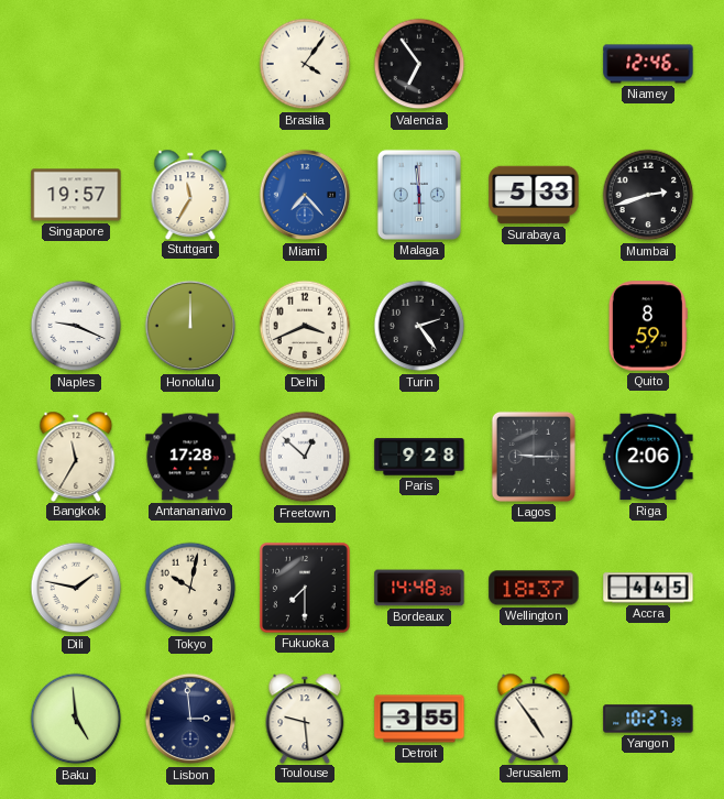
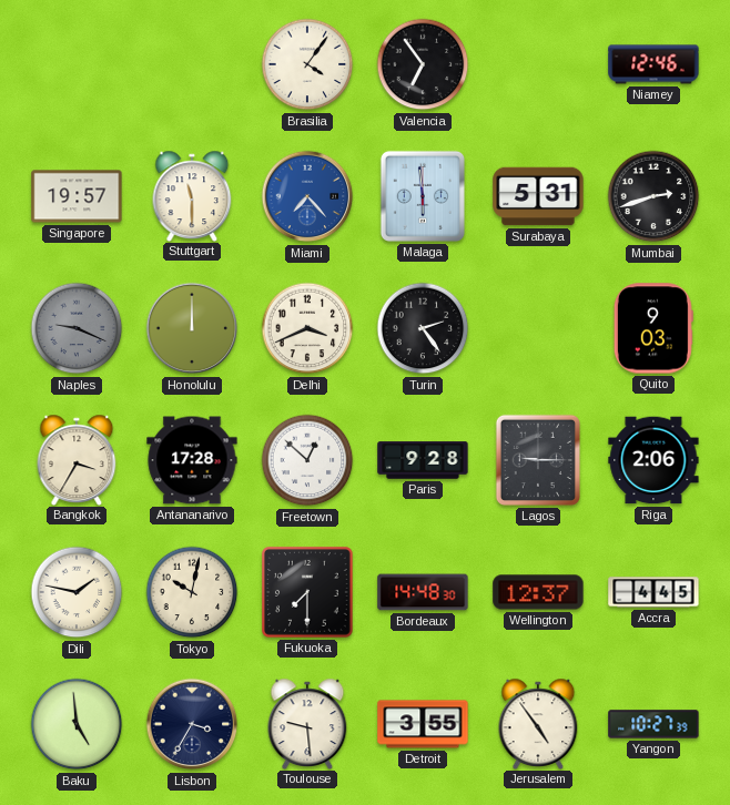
Stuttgart: 11:35 -> 11:30
Surabaya: 5:33 -> 5:31
Naples dial: white -> grey
Quito: 8:59 -> 9:03
Bangkok: 11:35 -> 3:35
Wellington: 18:37 -> 12:37
Lisbon: 2:59 -> 3:35
